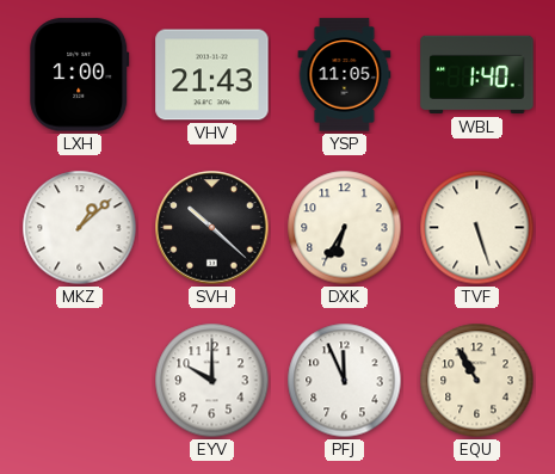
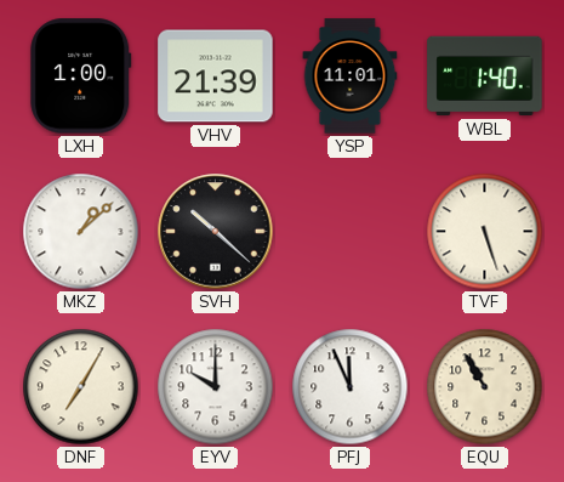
VHV: 21:43 -> 21:39
YSP: 11:05 -> 11:01
DXK: 6:35 -> none
DNF: none -> 7:05
